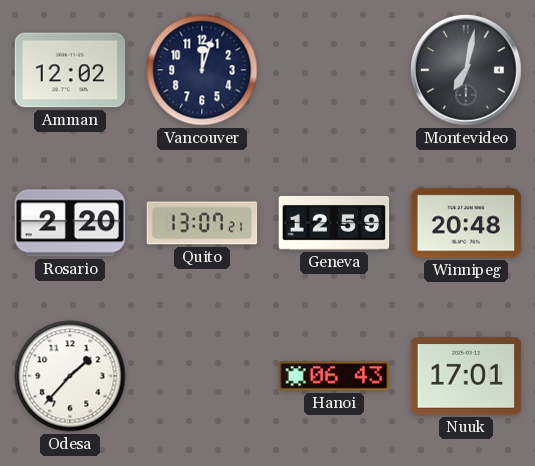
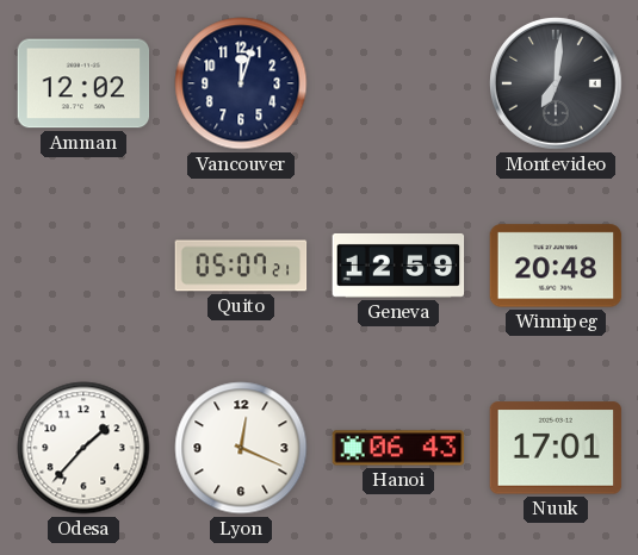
Montevideo: 7:02 -> 7:01
Rosario: 2:20 -> none
Quito: 13:07 -> 05:07
Lyon: none -> 12:19
